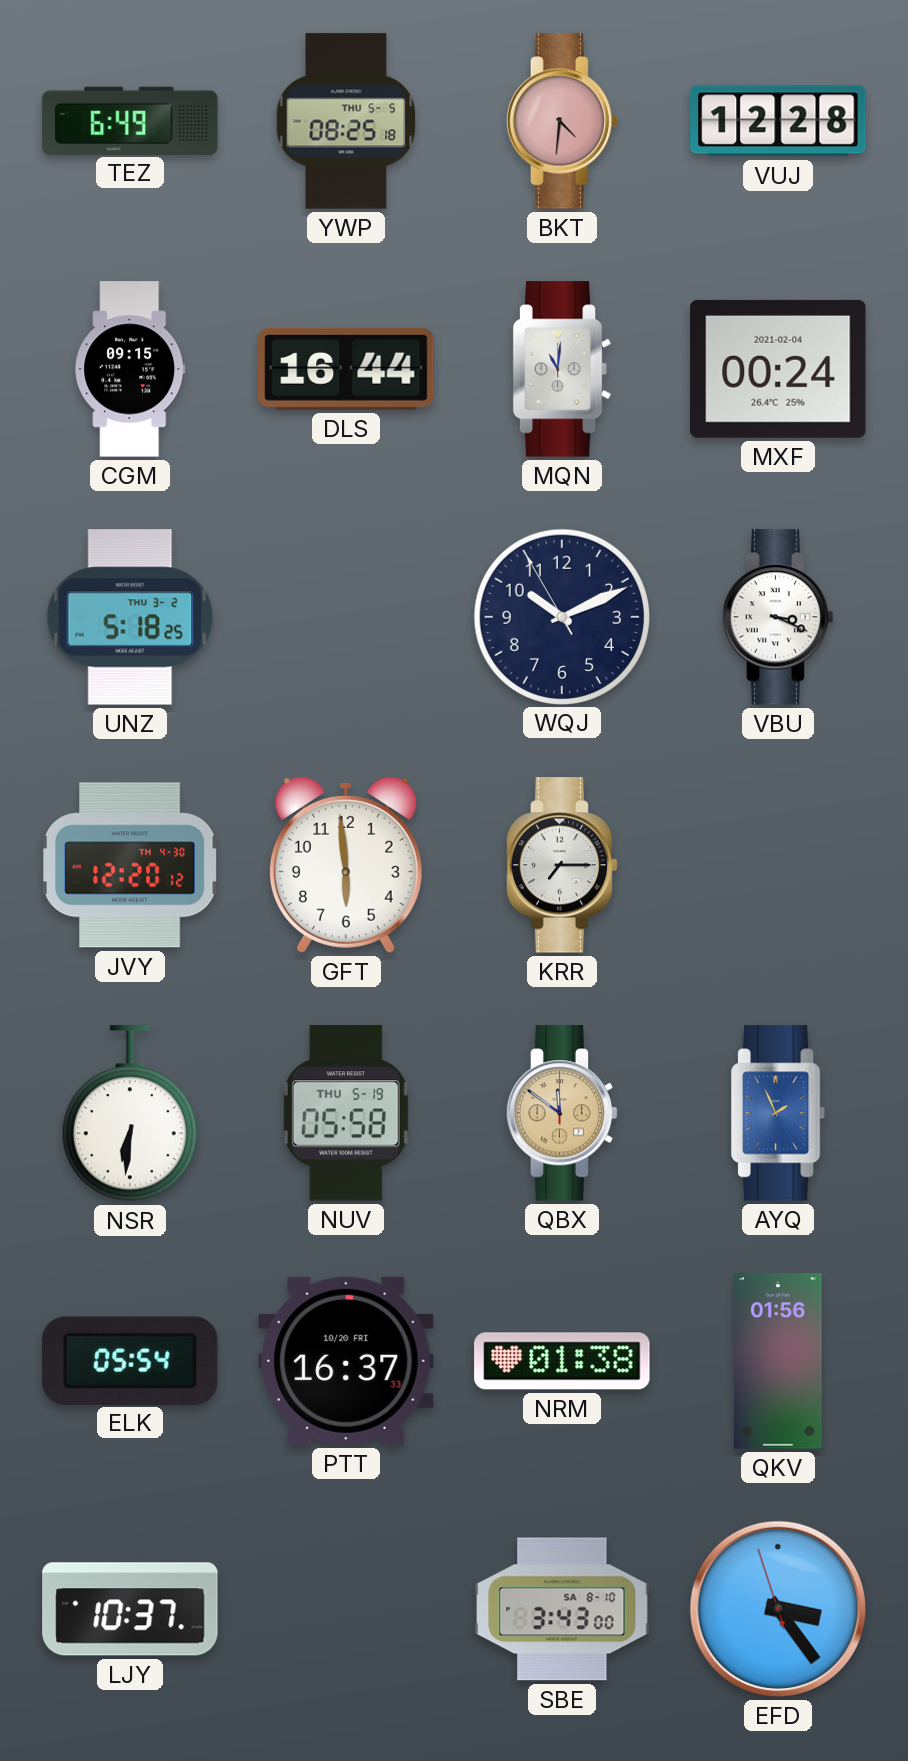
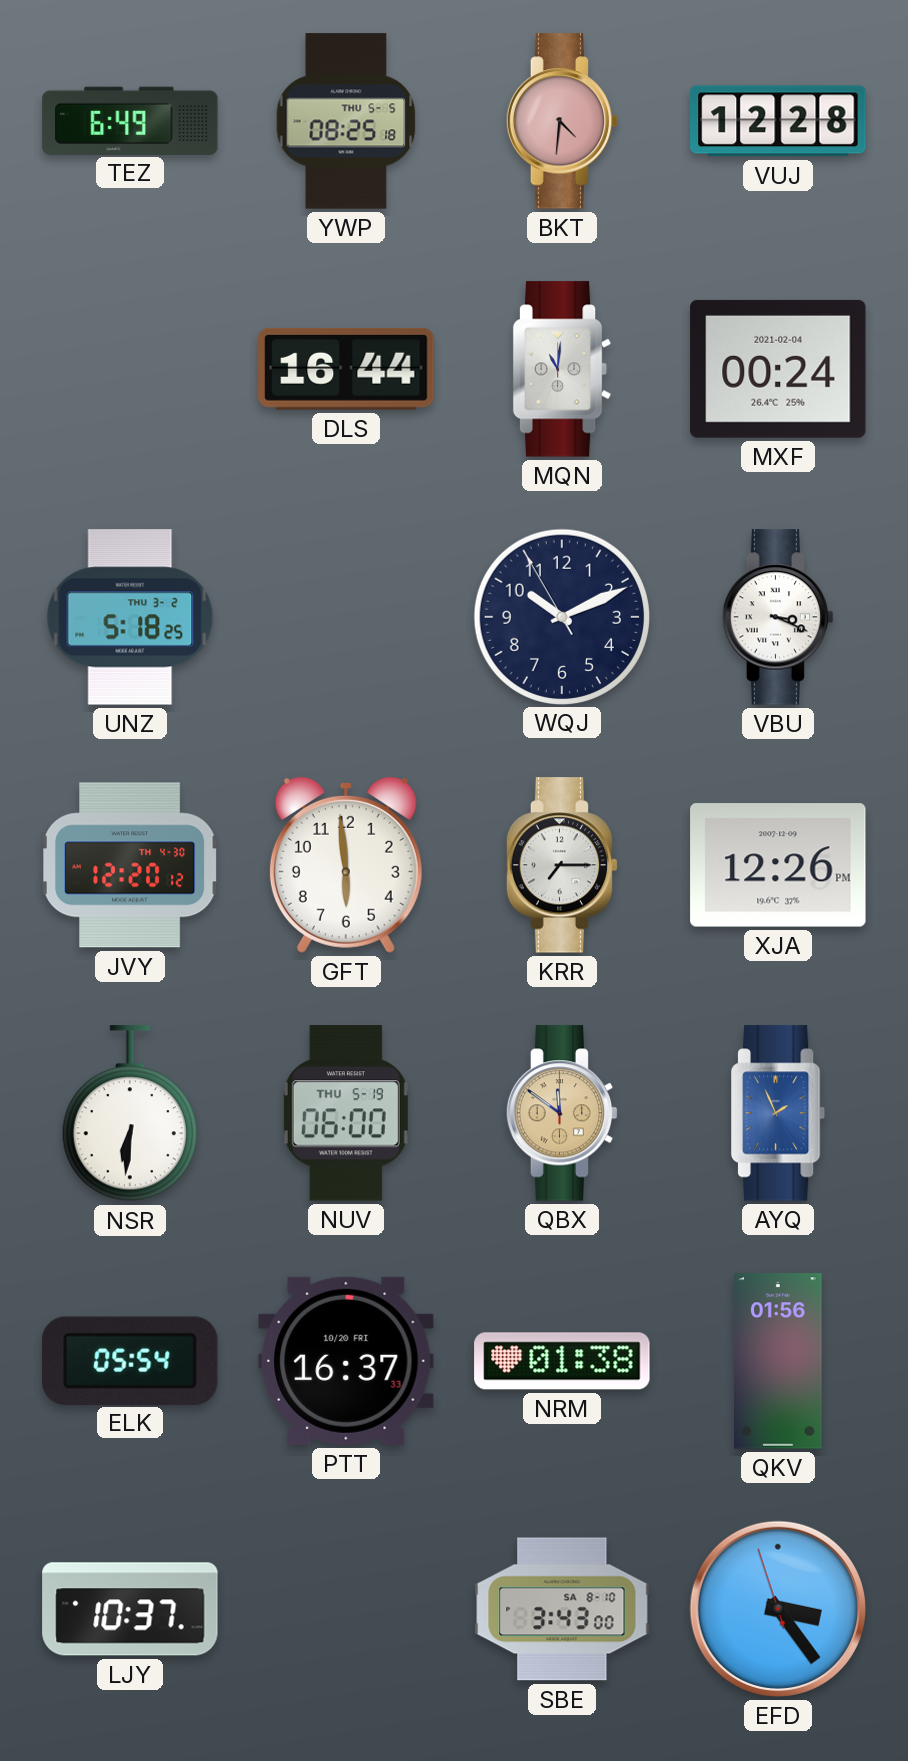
CGM: 09:15 -> none
XJA: none -> 12:26
NUV: 05:58 -> 06:00
